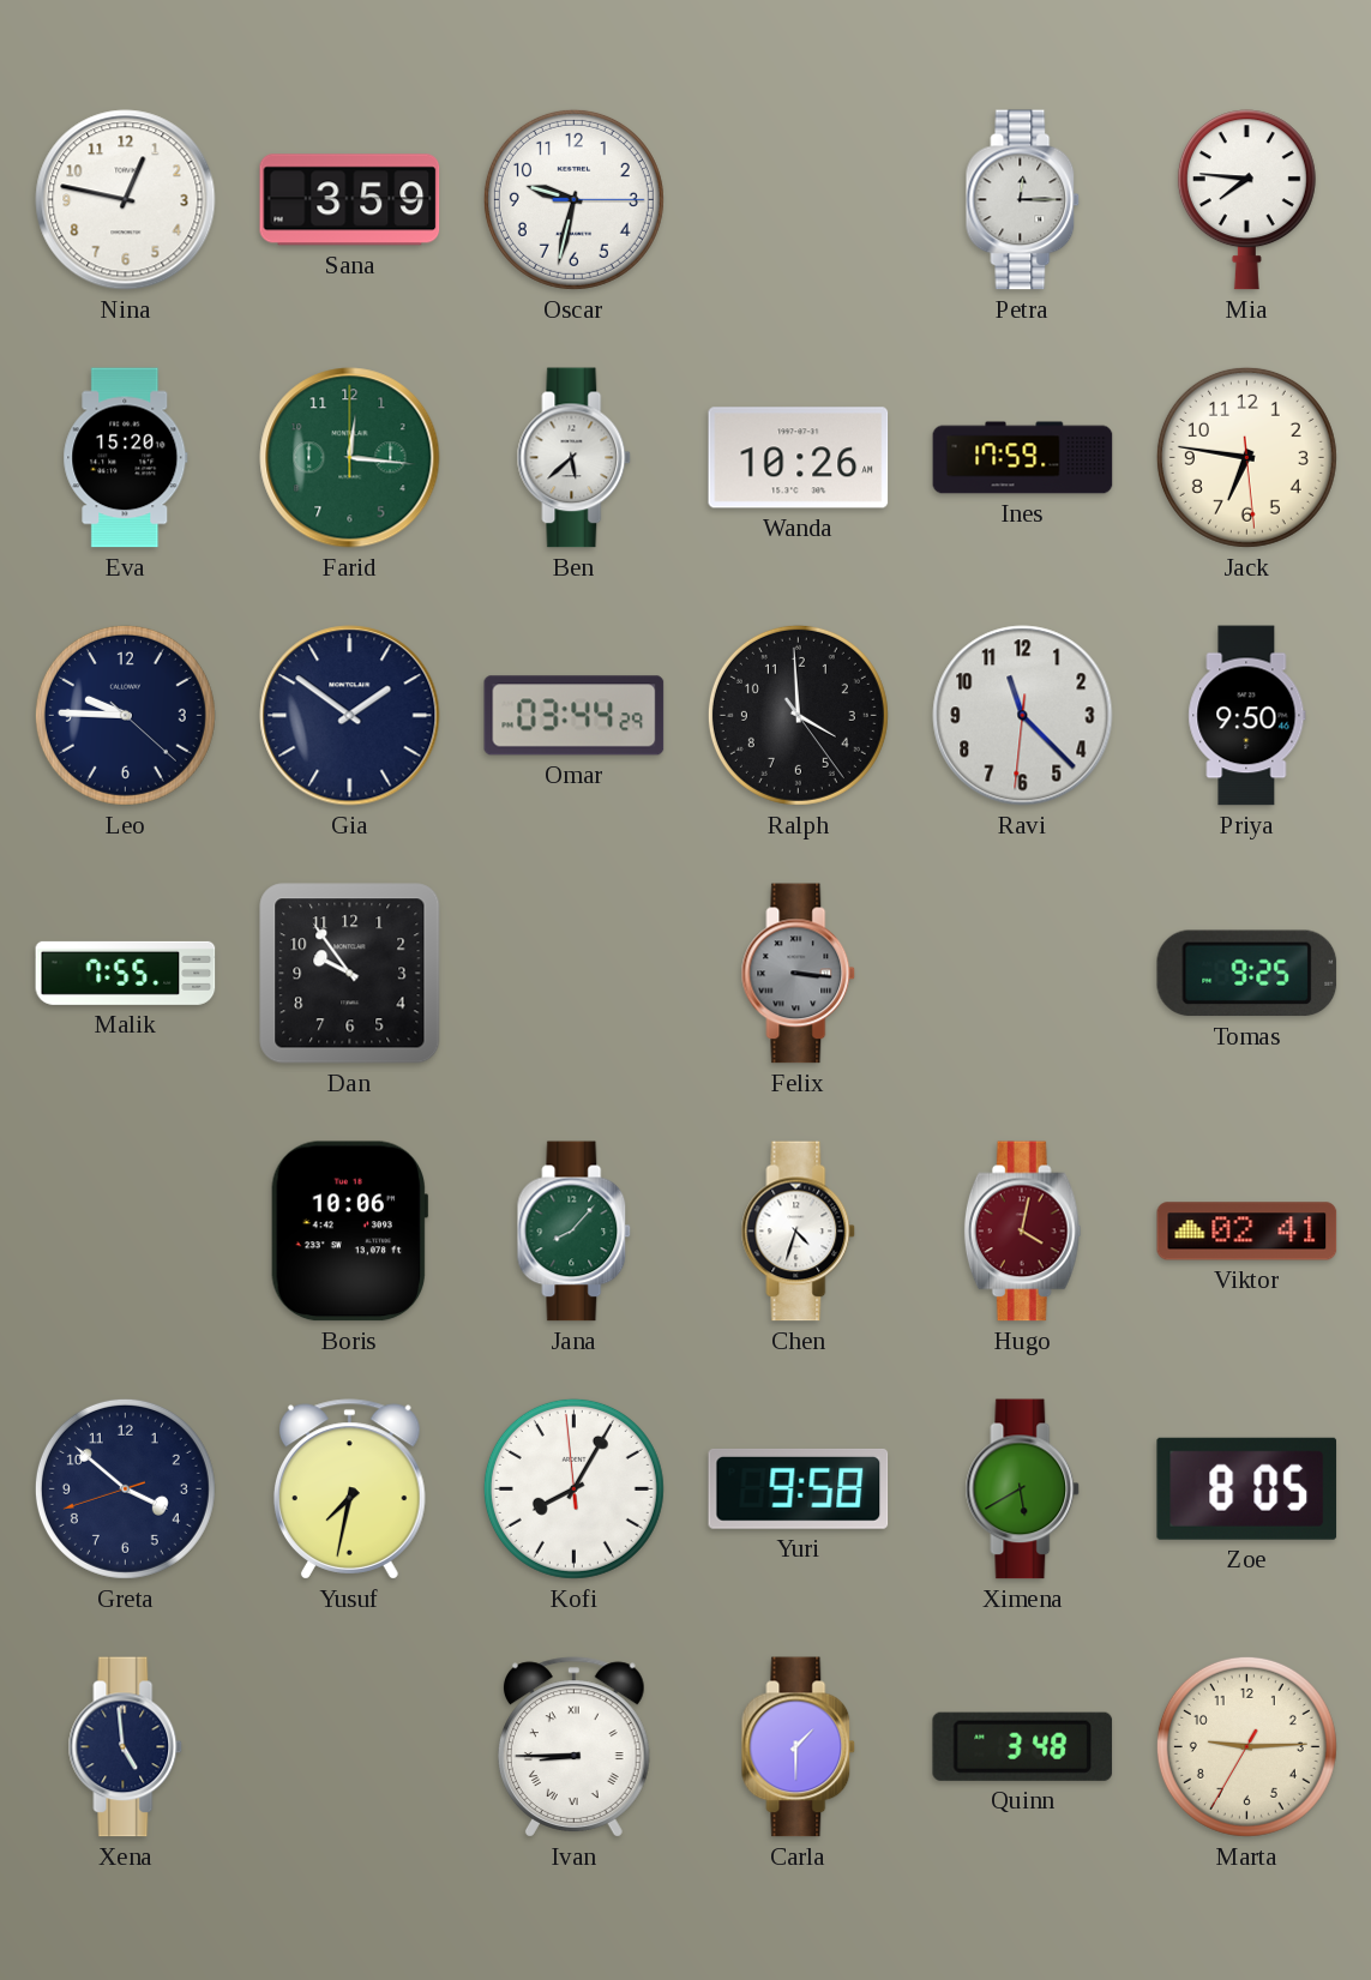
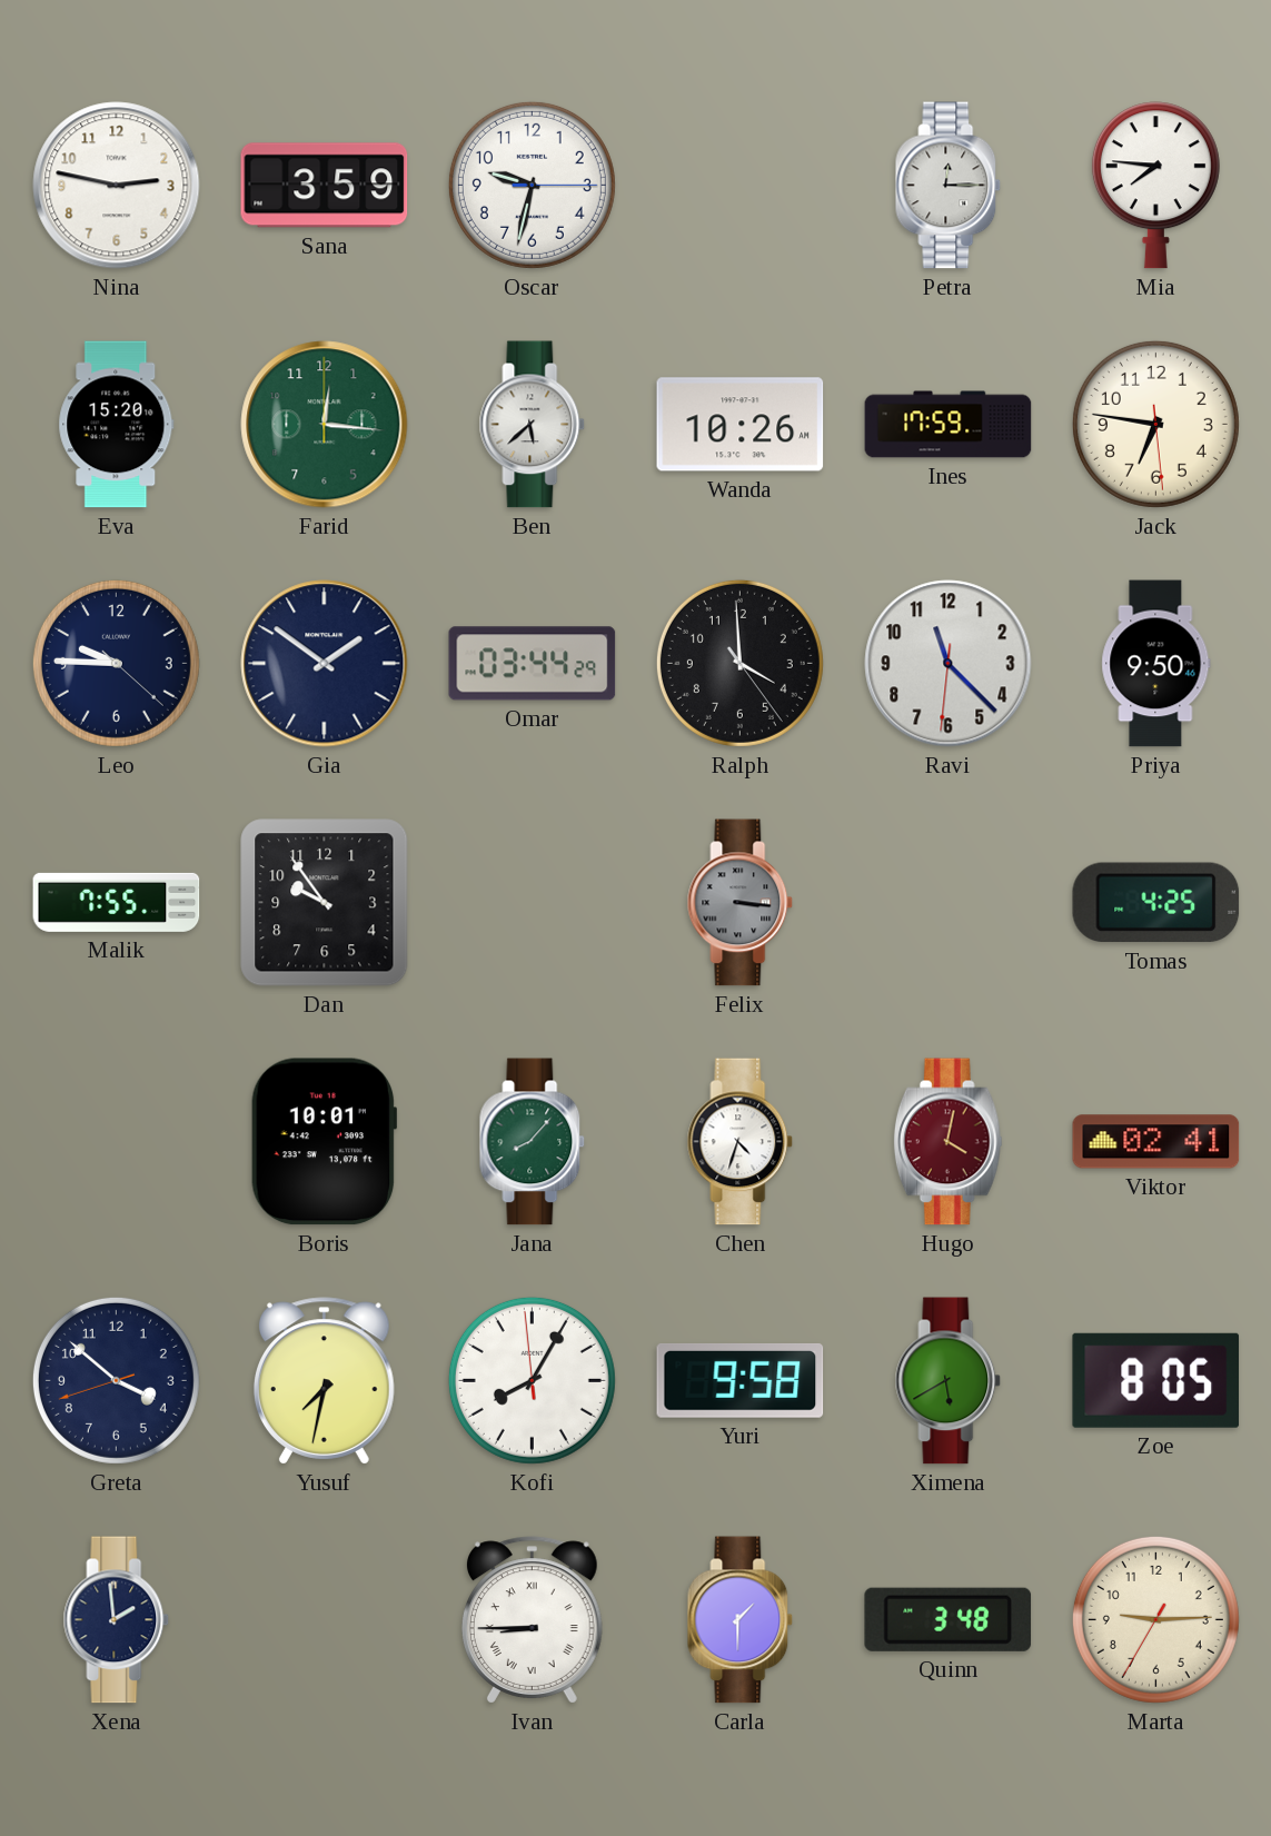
Nina: 12:47 -> 2:47
Tomas: 9:25 -> 4:25
Boris: 10:06 -> 10:01
Xena: 4:59 -> 1:59
